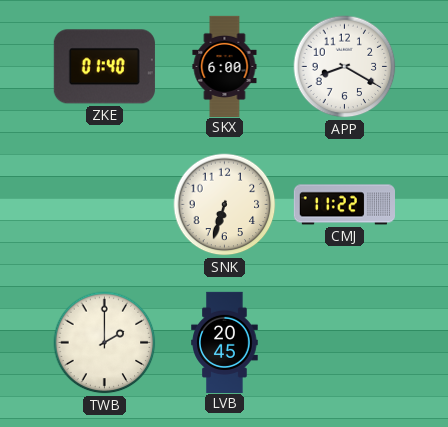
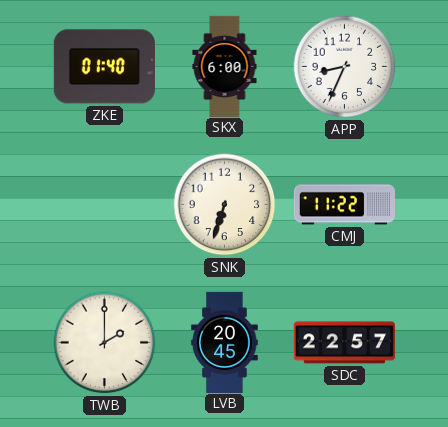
APP: 8:20 -> 8:34
SDC: none -> 22:57
